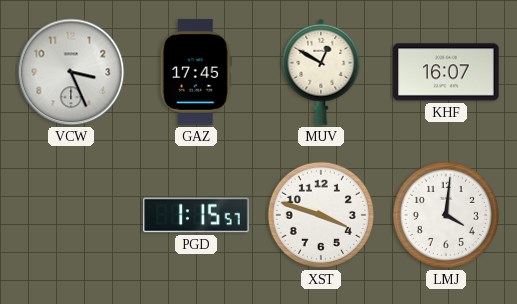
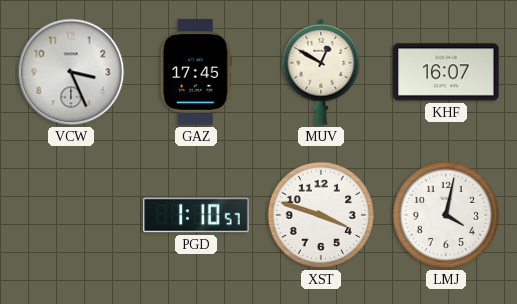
PGD: 1:15 -> 1:10
LMJ: 4:01 -> 4:02
